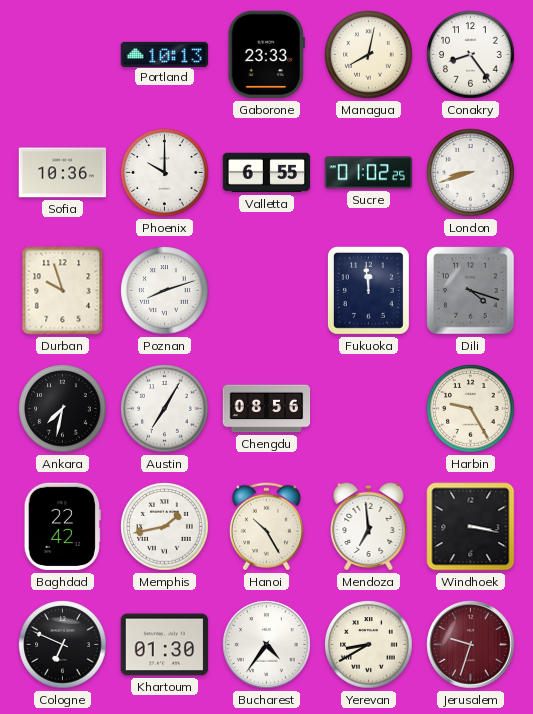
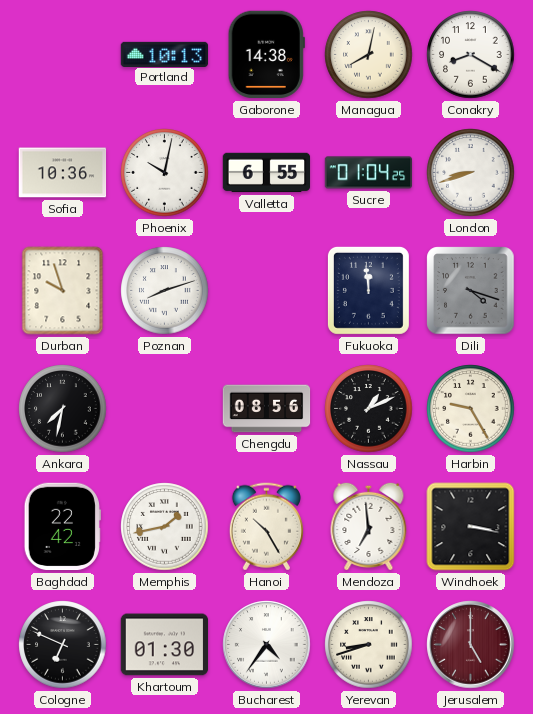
Gaborone: 23:33 -> 14:38
Conakry: 8:24 -> 8:20
Phoenix: 10:00 -> 10:02
Sucre: 01:02 -> 01:04
Austin: 7:05 -> none
Nassau: none -> 1:11
Yerevan: 8:40 -> 8:42
Jerusalem: 9:33 -> 5:00
